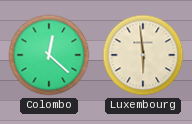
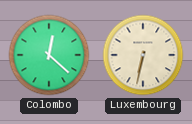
Luxembourg: 5:59 -> 6:32
